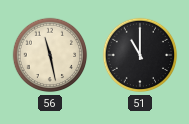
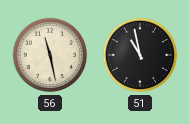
51: 11:00 -> 10:58
